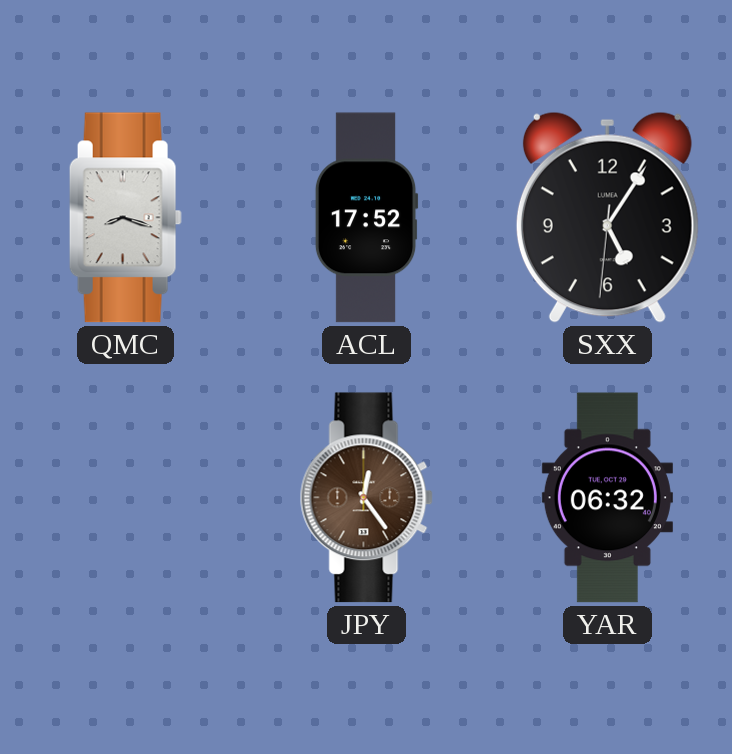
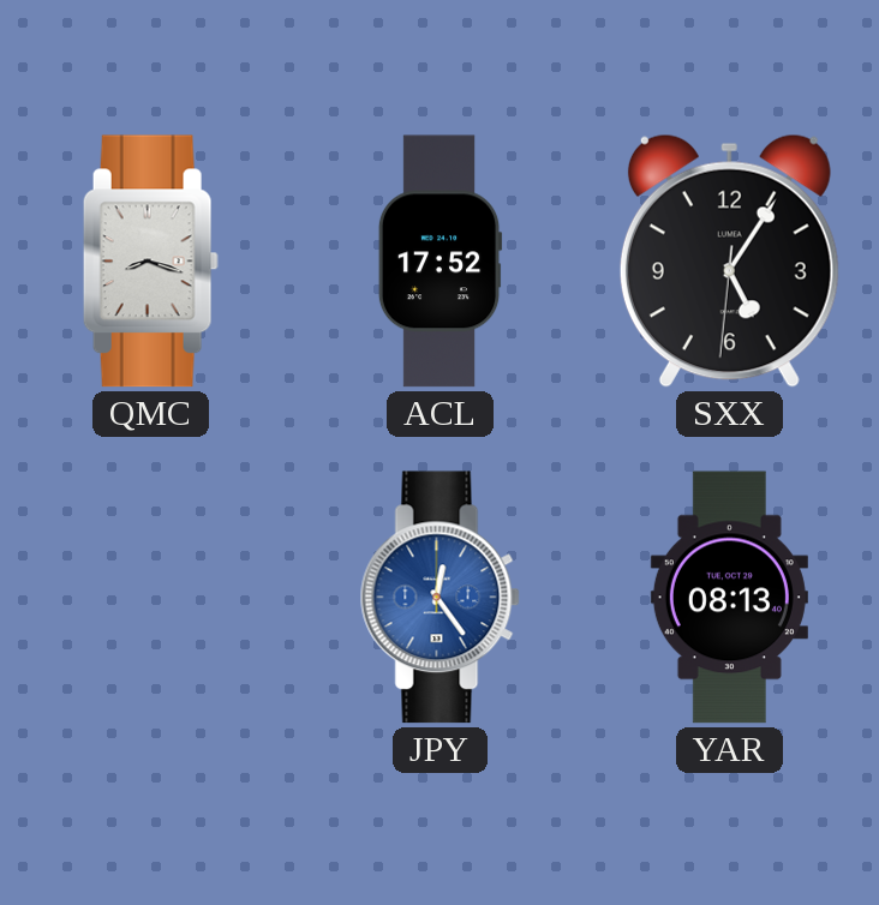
JPY dial: brown -> blue
YAR: 06:32 -> 08:13
